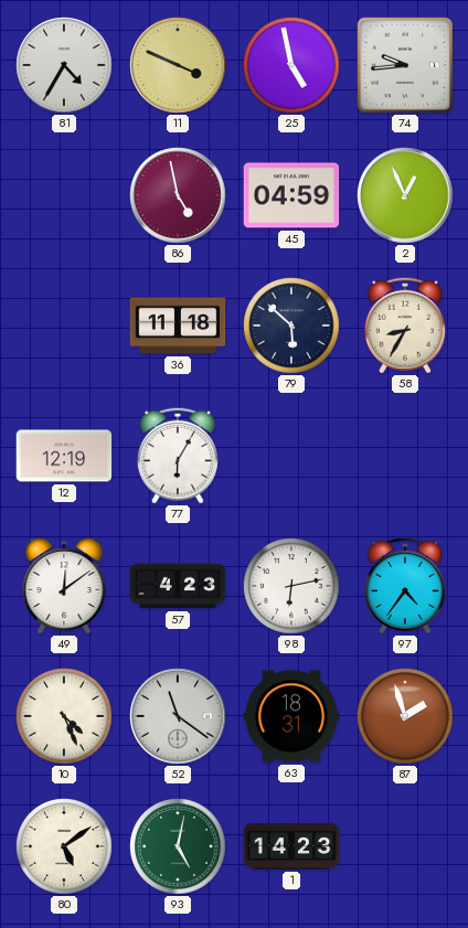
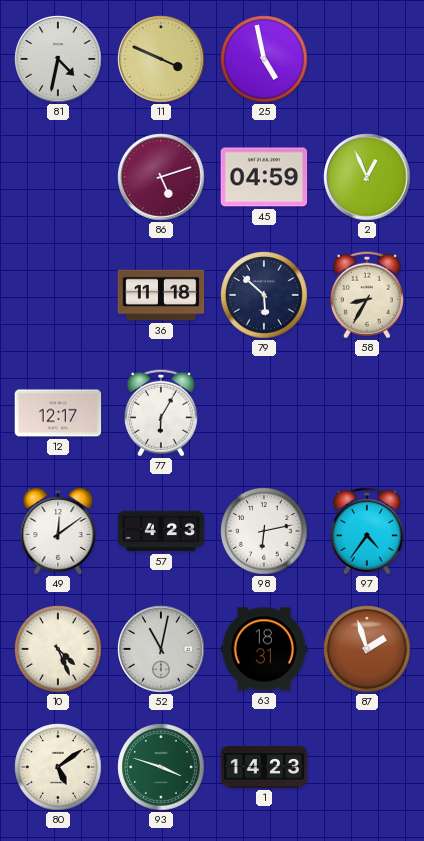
81: 4:35 -> 4:32
74: 9:44 -> none
86: 4:58 -> 5:12
12: 12:19 -> 12:17
52: 11:21 -> 11:02
93: 5:02 -> 3:48
